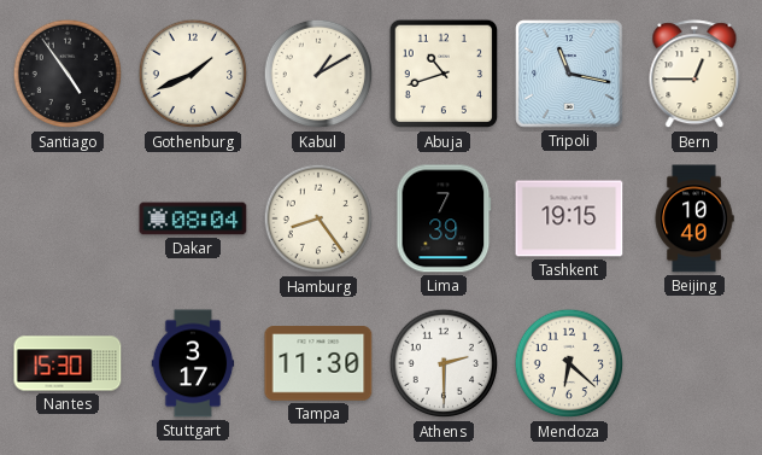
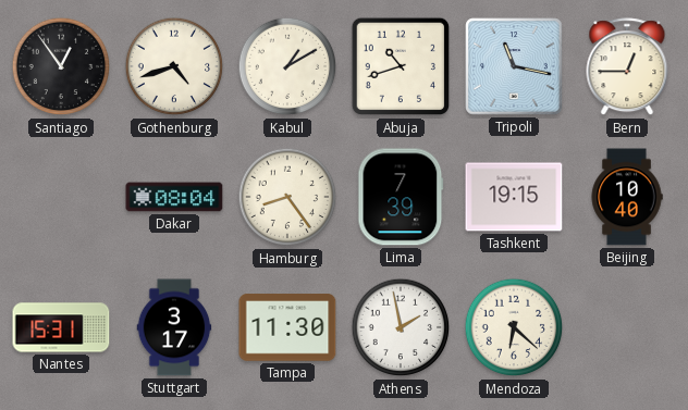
Santiago: 4:54 -> 12:54
Gothenburg: 1:41 -> 4:42
Nantes: 15:30 -> 15:31
Athens: 2:30 -> 1:58
